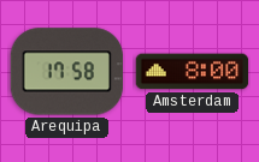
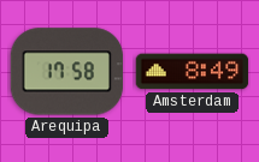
Amsterdam: 8:00 -> 8:49
